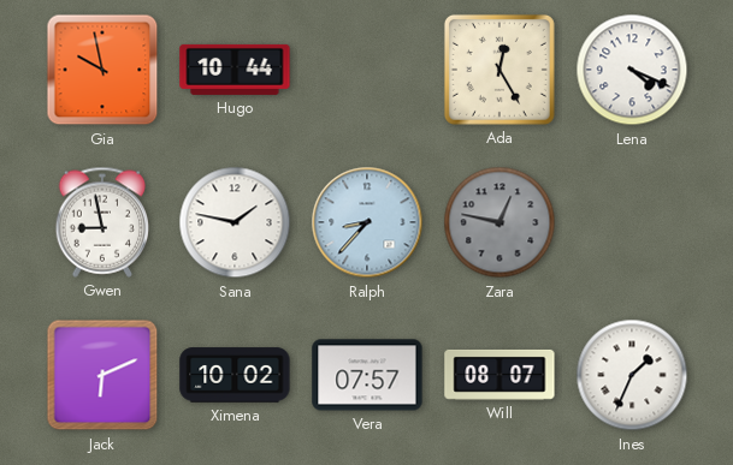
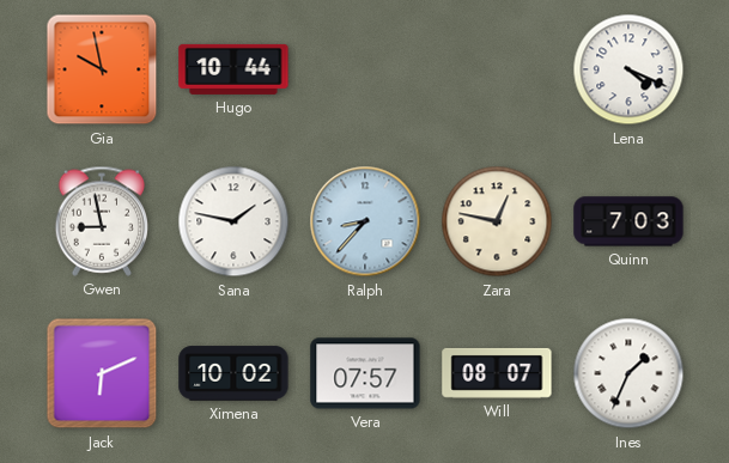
Ada: 12:25 -> none
Zara dial: grey -> cream
Quinn: none -> 7:03
